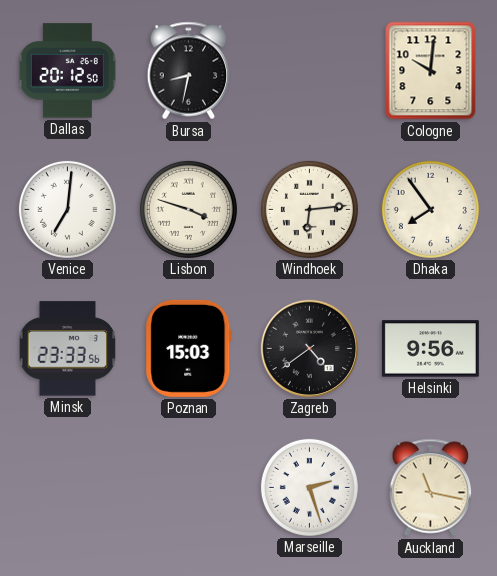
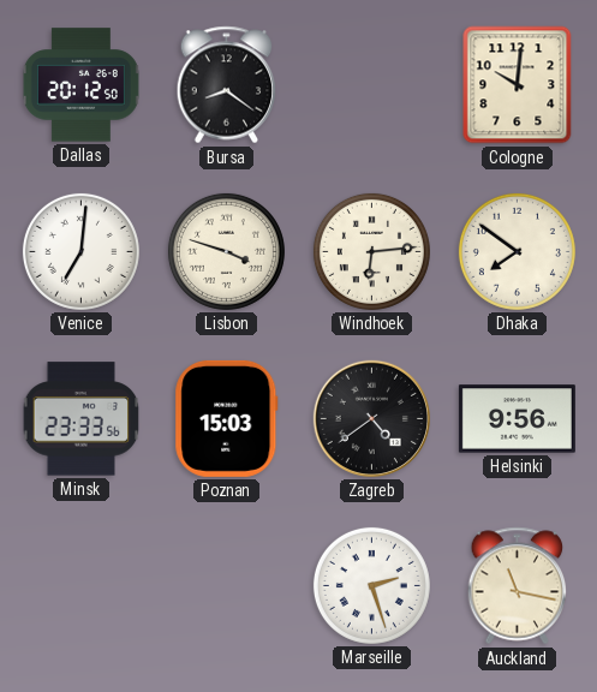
Bursa: 8:32 -> 8:21
Dhaka: 7:54 -> 7:51
